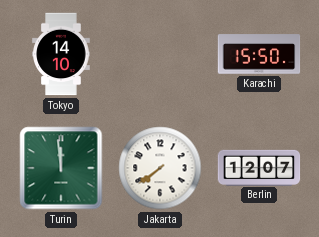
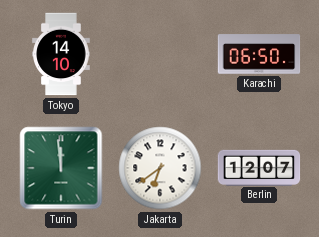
Karachi: 15:50 -> 06:50
Jakarta: 7:39 -> 6:39
